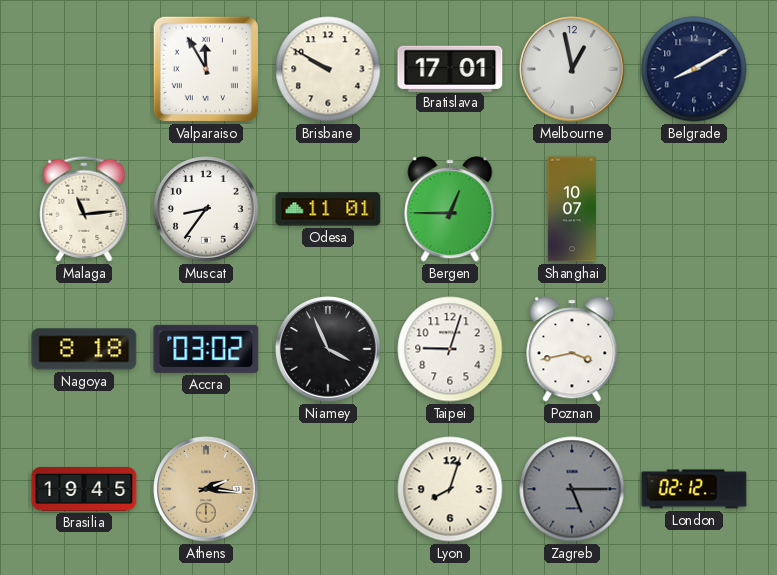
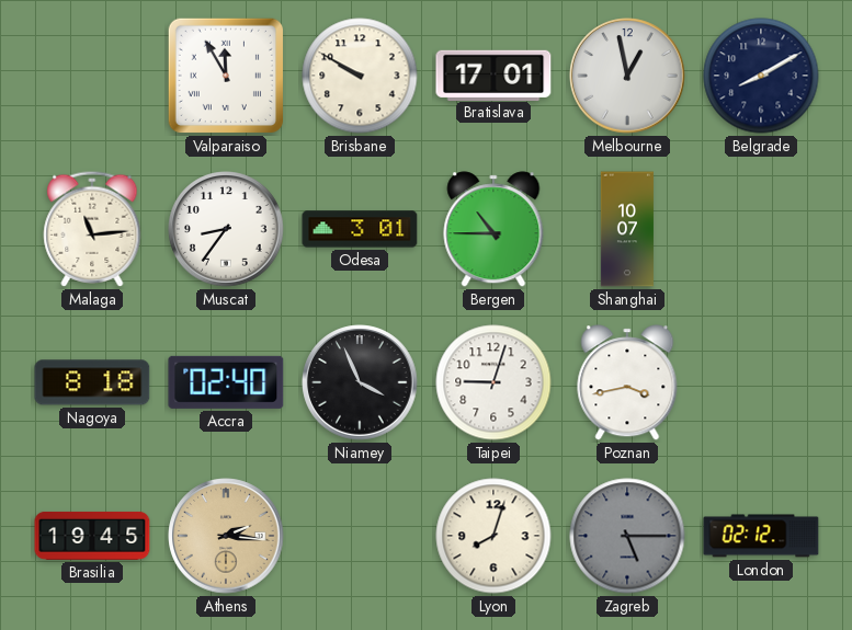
Odesa: 11:01 -> 3:01
Bergen: 12:45 -> 10:45
Accra: 03:02 -> 02:40
